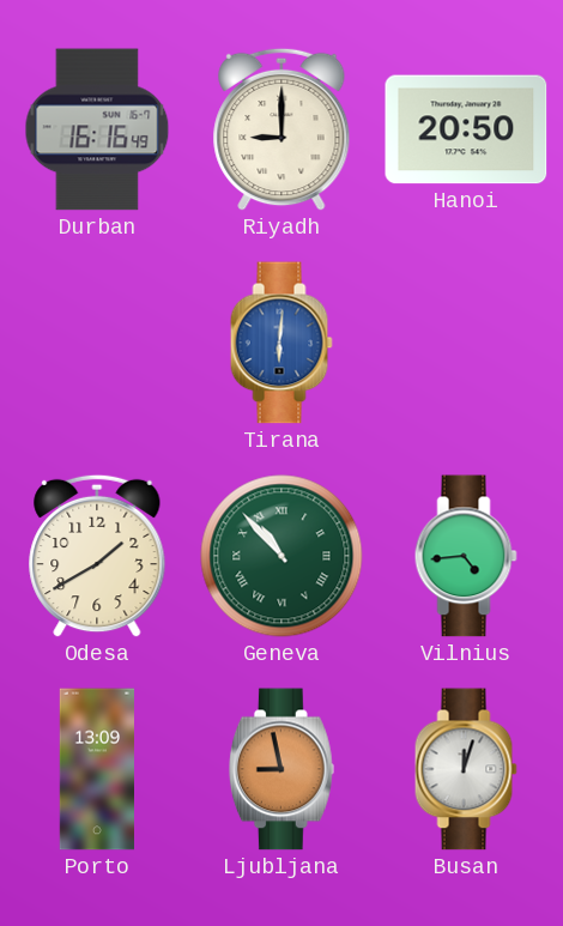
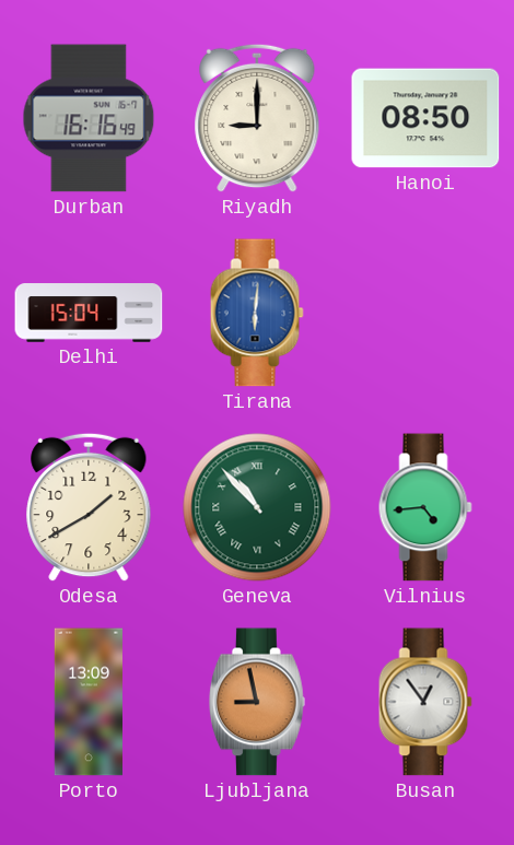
Hanoi: 20:50 -> 08:50
Delhi: none -> 15:04
Busan: 12:03 -> 12:54
